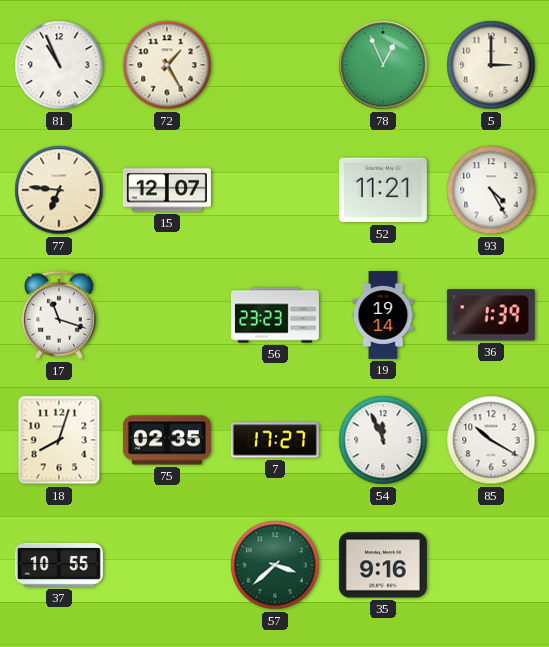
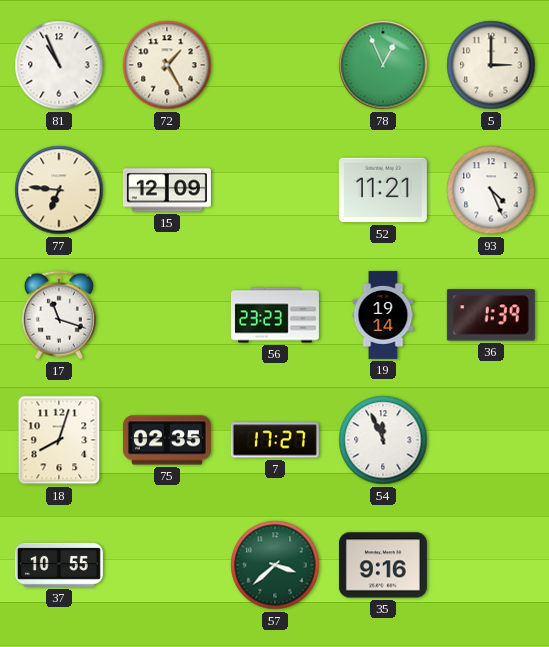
15: 12:07 -> 12:09
93: 4:25 -> 4:26
85: 10:20 -> none
